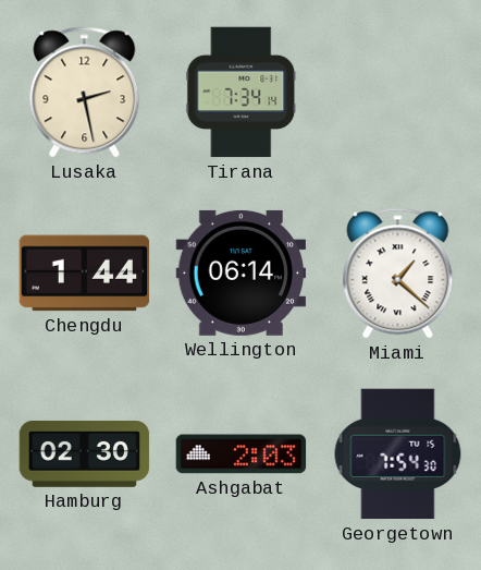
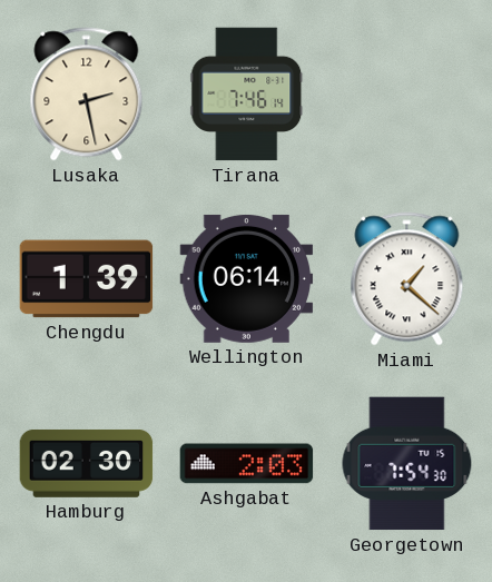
Tirana: 7:34 -> 7:46
Chengdu: 1:44 -> 1:39
